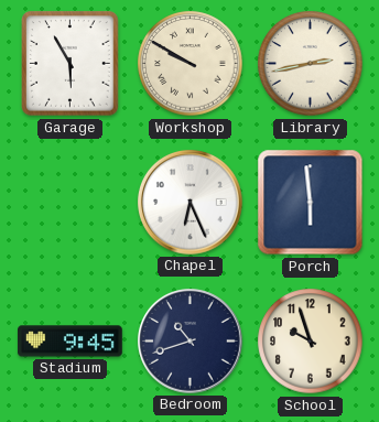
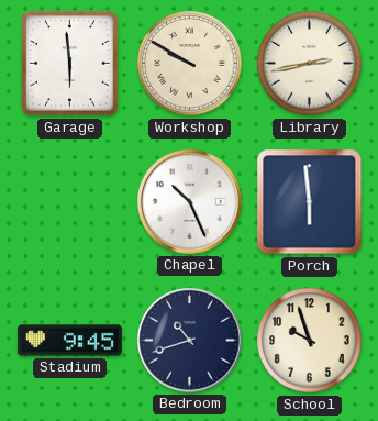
Garage: 5:55 -> 5:59
Chapel: 6:26 -> 10:26
